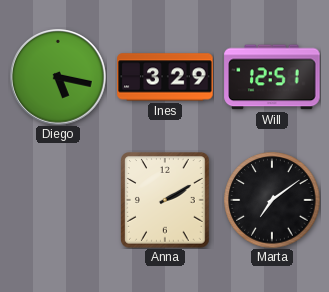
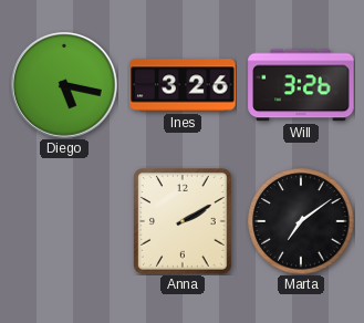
Ines: 3:29 -> 3:26
Will: 12:51 -> 3:26
